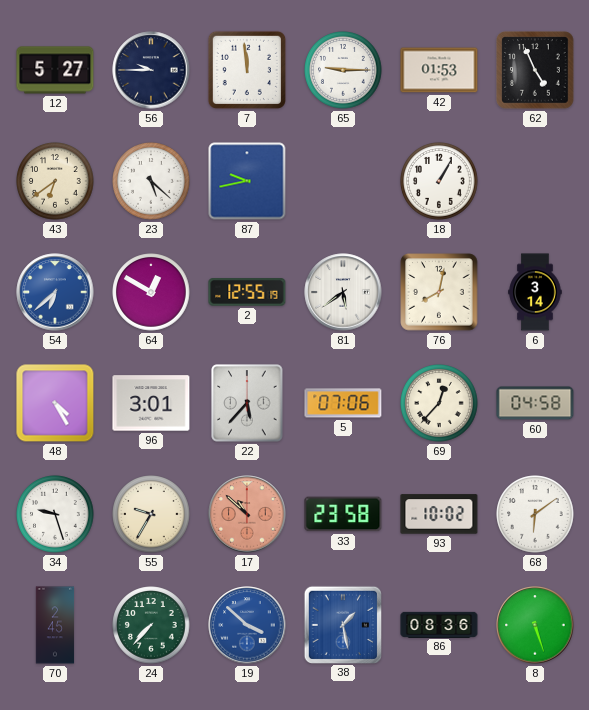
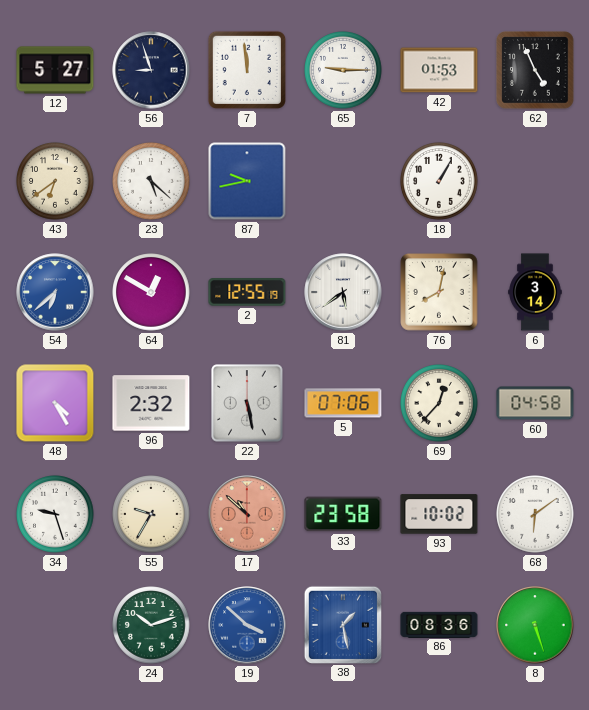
56: 9:45 -> 8:57
96: 3:01 -> 2:32
22: 5:37 -> 5:28
70: 2:45 -> none
24: 7:37 -> 10:12
